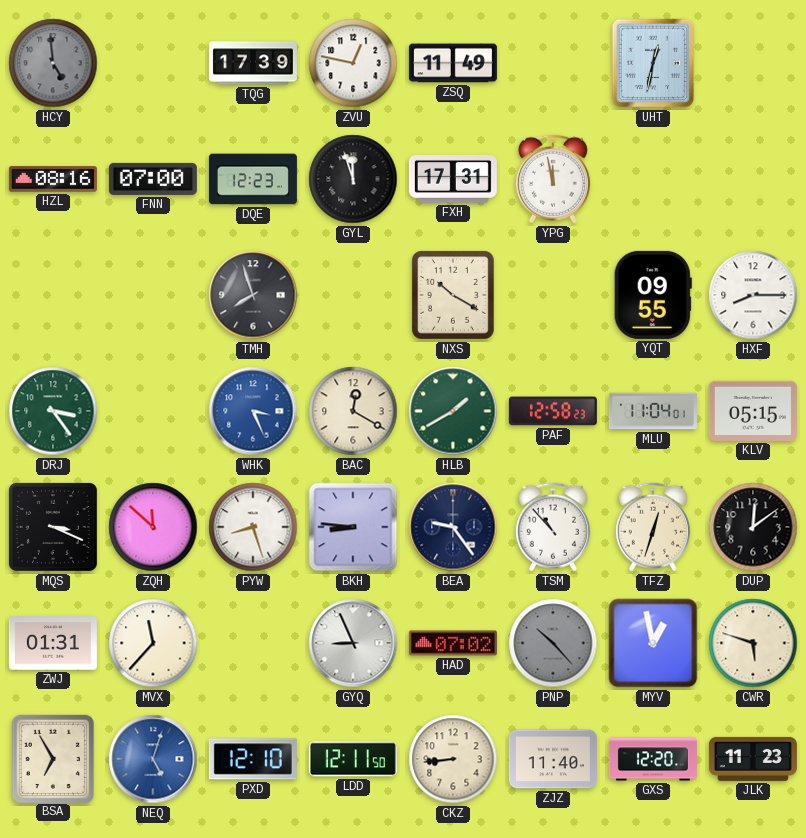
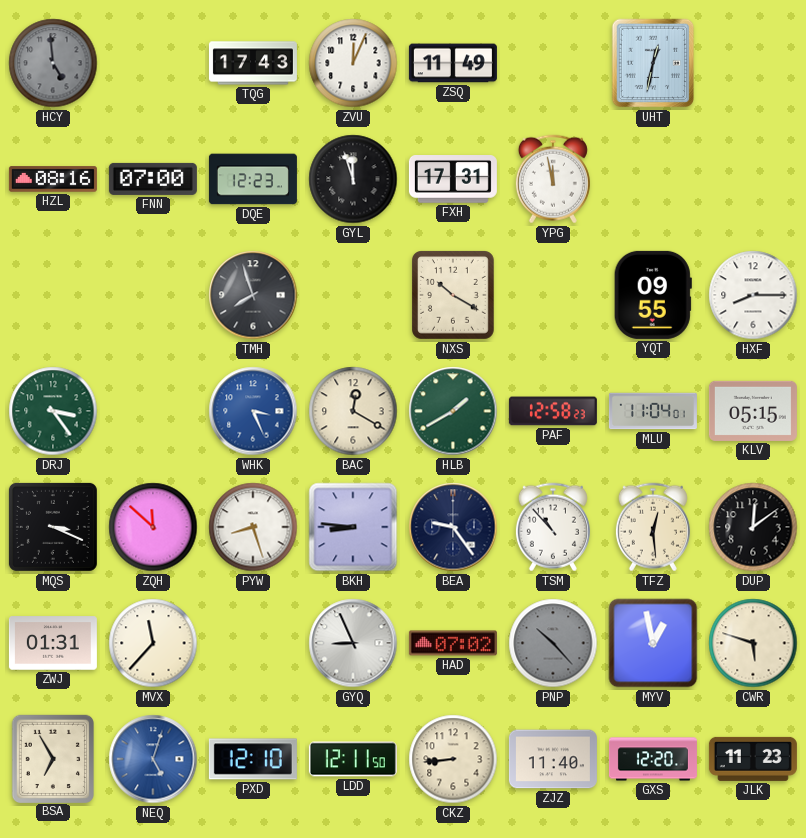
TQG: 17:39 -> 17:43
ZVU: 12:47 -> 12:04
TFZ: 12:33 -> 12:29
